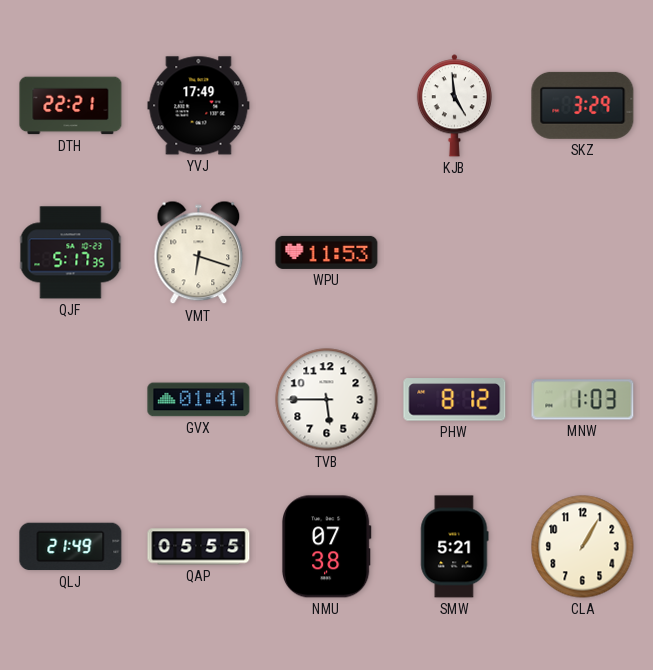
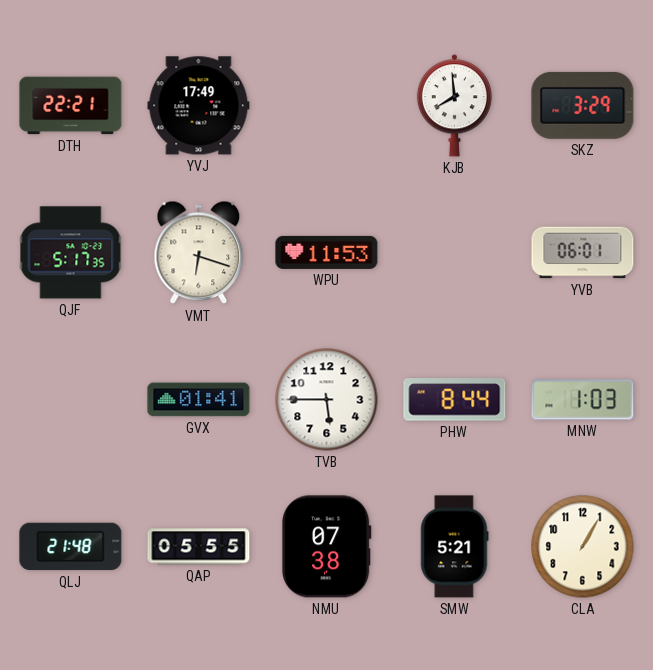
KJB: 4:59 -> 7:59
YVB: none -> 06:01
PHW: 8:12 -> 8:44
QLJ: 21:49 -> 21:48
